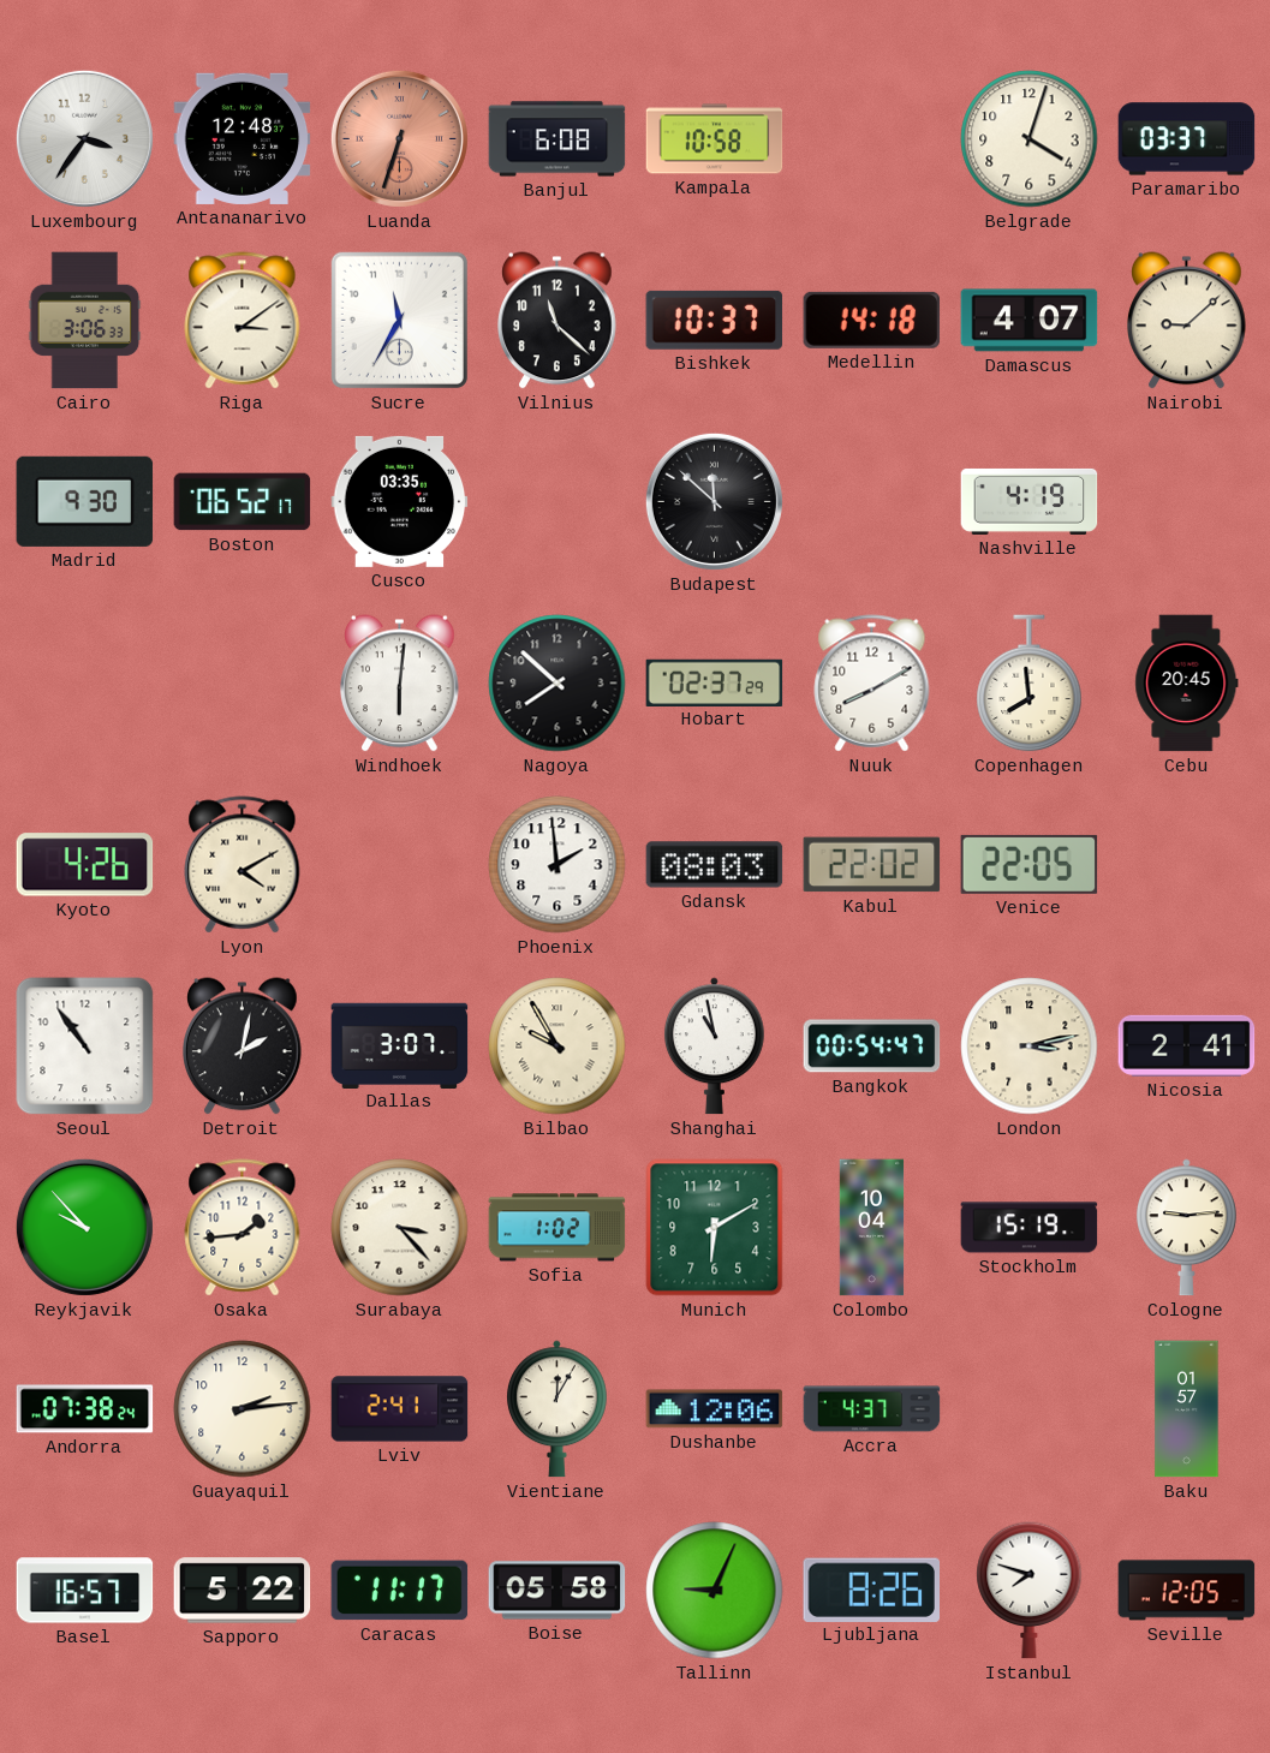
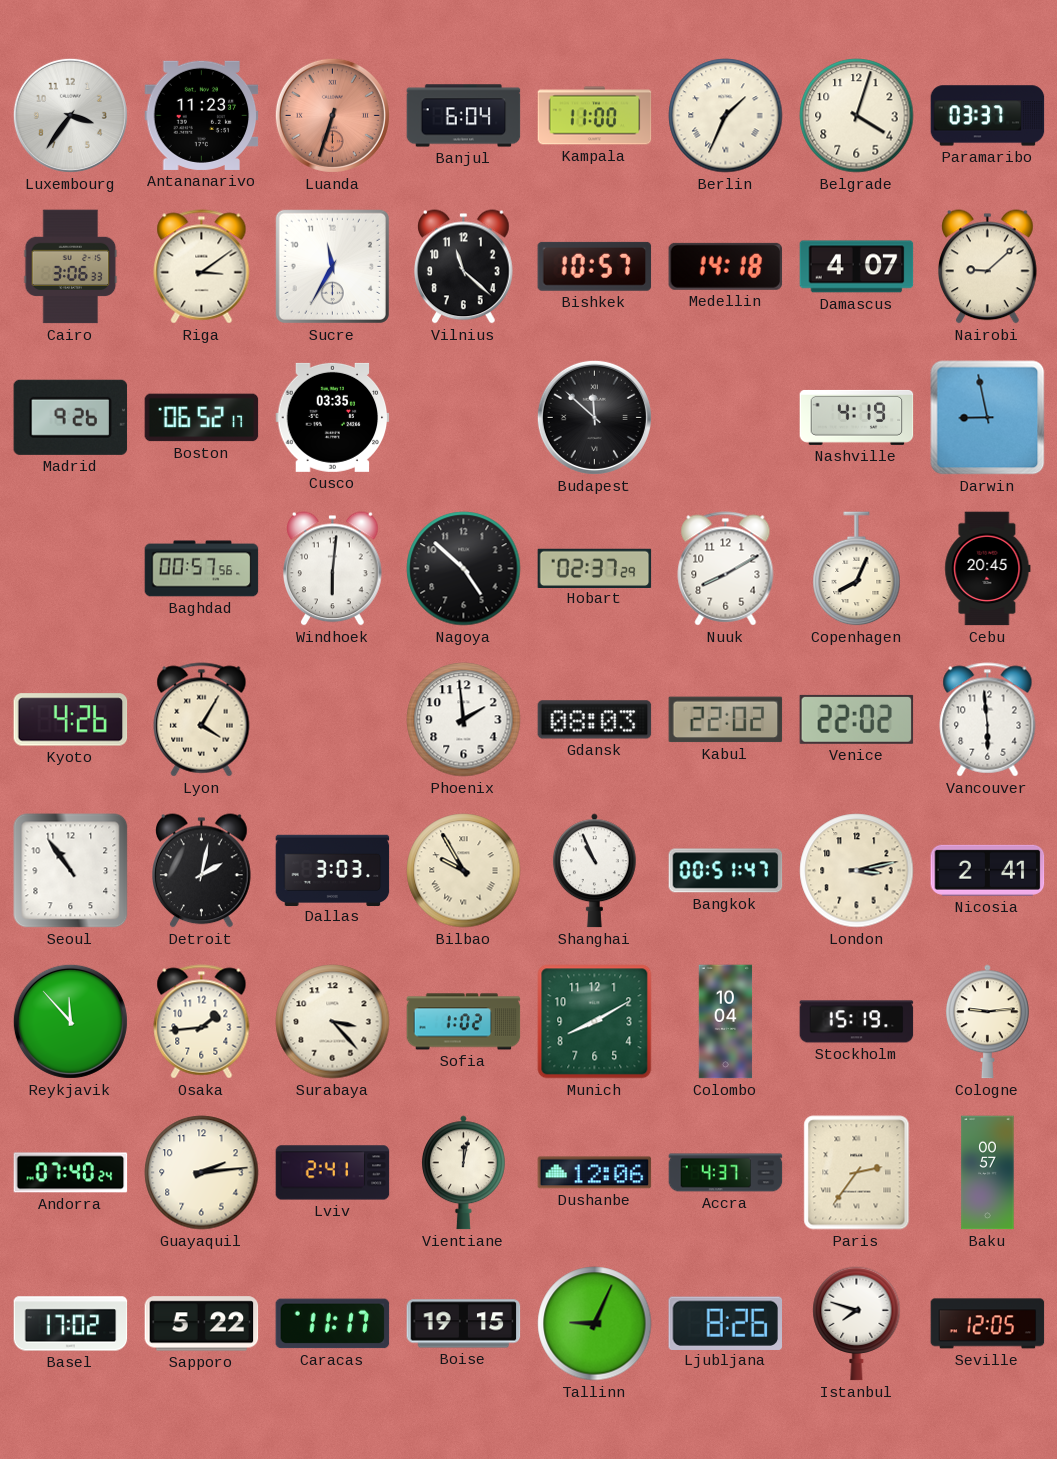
Antananarivo: 12:48 -> 11:23
Banjul: 6:08 -> 6:04
Kampala: 10:58 -> 11:00
Berlin: none -> 1:34
Bishkek: 10:37 -> 10:57
Madrid: 9:30 -> 9:26
Darwin: none -> 8:58
Baghdad: none -> 00:57
Nagoya: 7:52 -> 4:52
Copenhagen: 7:59 -> 8:04
Lyon: 4:10 -> 4:05
Venice: 22:05 -> 22:02
Vancouver: none -> 5:59
Dallas: 3:07 -> 3:03
Shanghai: 10:58 -> 10:56
Bangkok: 00:54 -> 00:51
Reykjavik: 9:53 -> 11:53
Munich: 6:10 -> 8:10
Andorra: 07:38 -> 07:40
Vientiane: 12:05 -> 12:02
Paris: none -> 2:36
Baku: 01:57 -> 00:57
Basel: 16:57 -> 17:02
Boise: 05:58 -> 19:15
